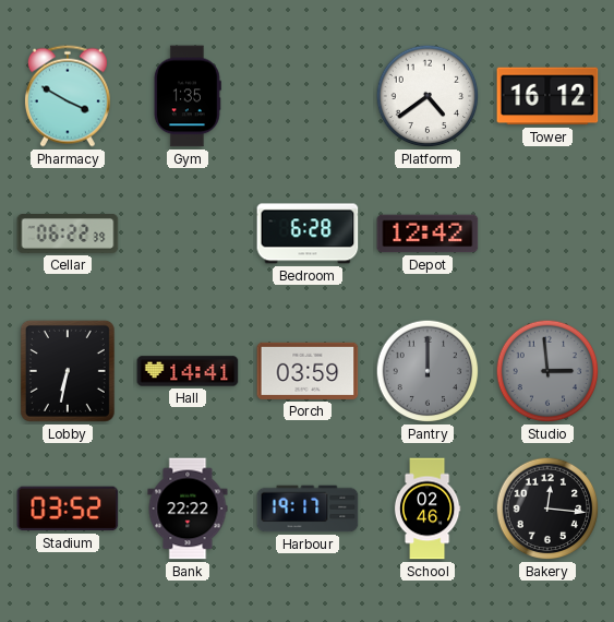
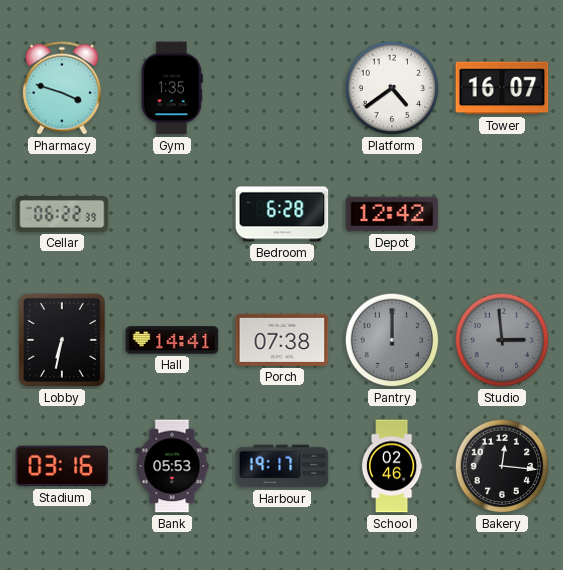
Pharmacy: 3:50 -> 3:48
Tower: 16:12 -> 16:07
Porch: 03:59 -> 07:38
Stadium: 03:52 -> 03:16
Bank: 22:22 -> 05:53
